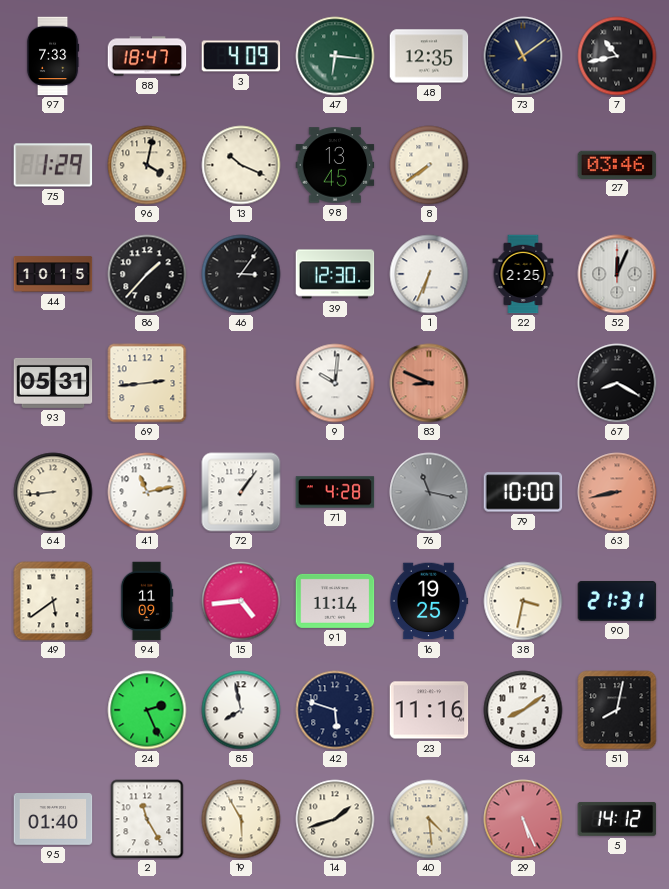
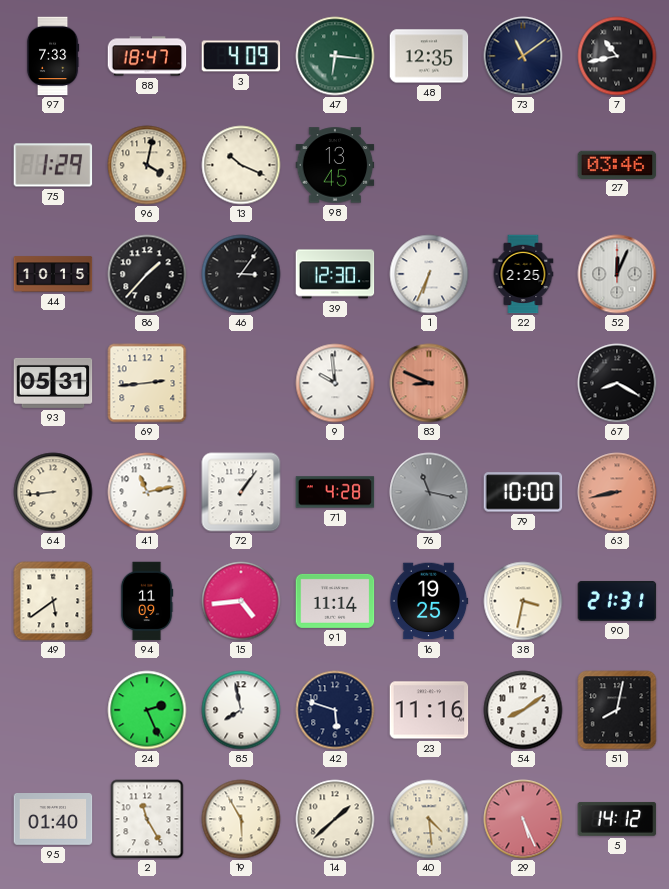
8: 7:39 -> none
9: 10:01 -> 9:59
14: 1:42 -> 1:38
